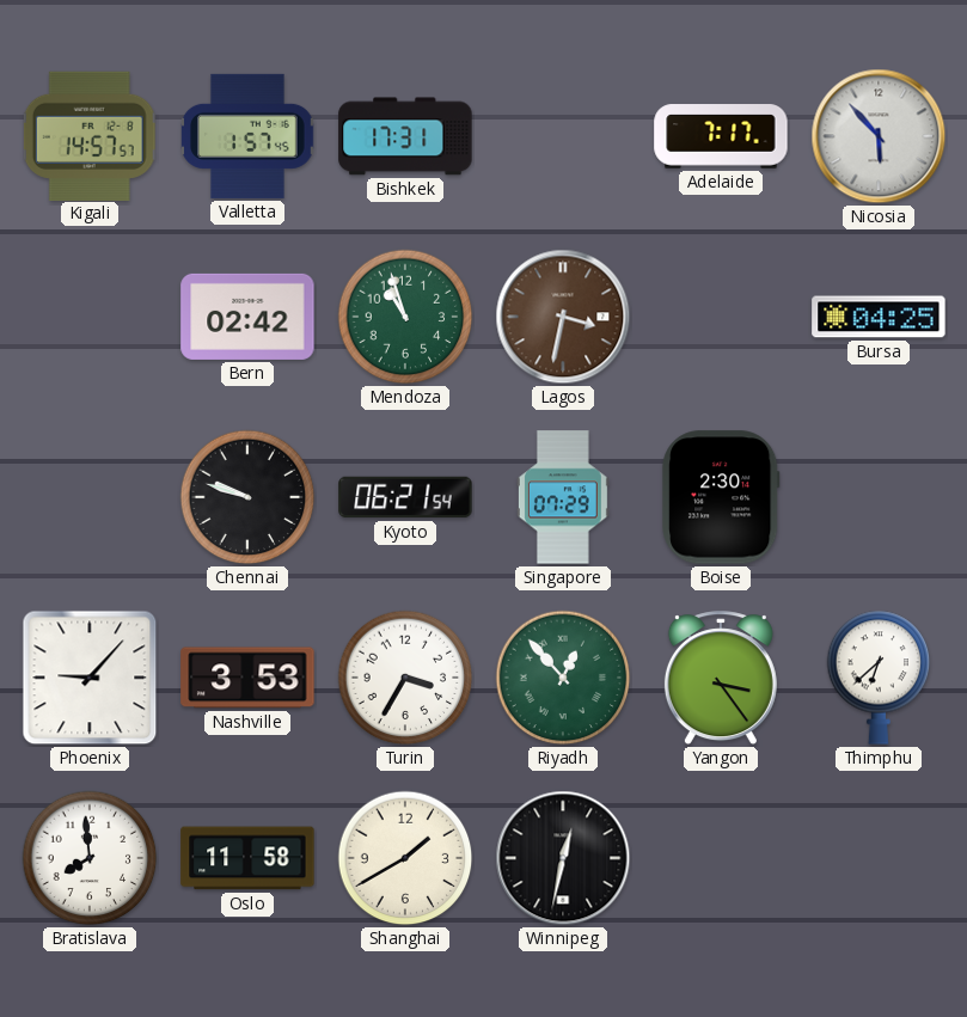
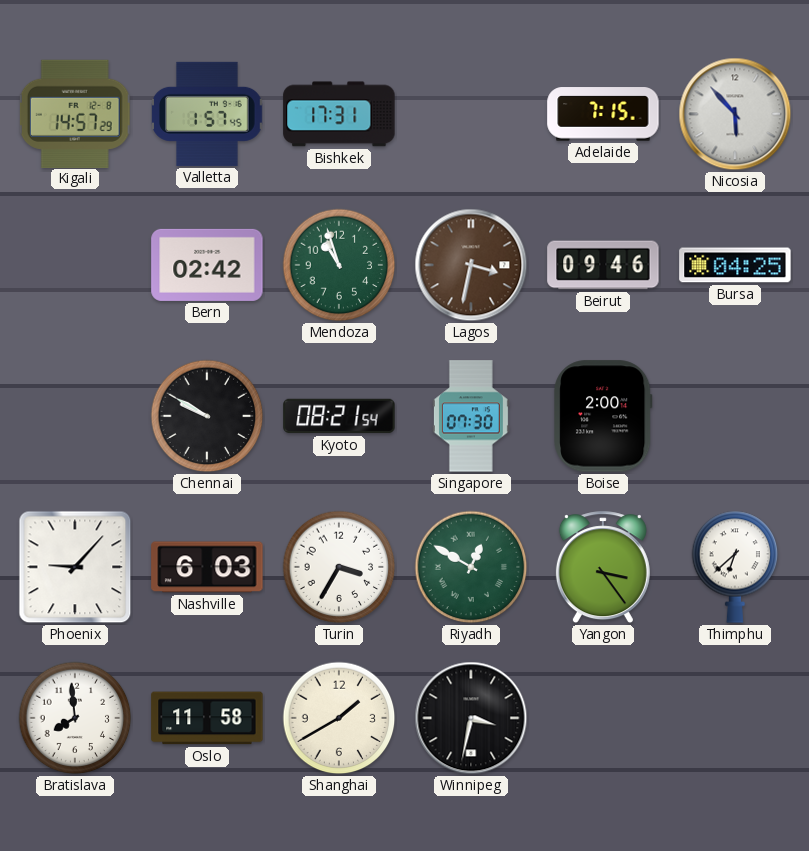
Kigali: 14:57:57 -> 14:57:29
Adelaide: 7:17 -> 7:15
Beirut: none -> 09:46
Chennai: 9:48 -> 9:50
Kyoto: 06:21 -> 08:21
Singapore: 07:29 -> 07:30
Boise: 2:30 -> 2:00
Nashville: 3:53 -> 6:03
Riyadh: 12:53 -> 12:50
Winnipeg: 12:32 -> 3:32
